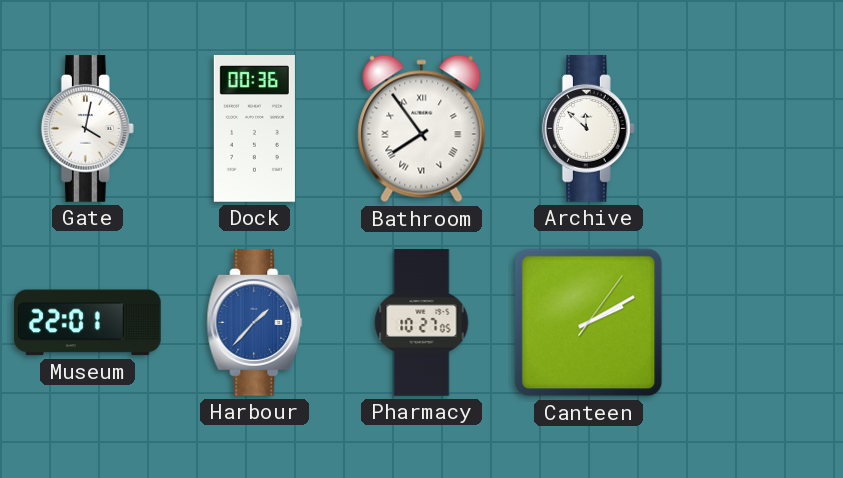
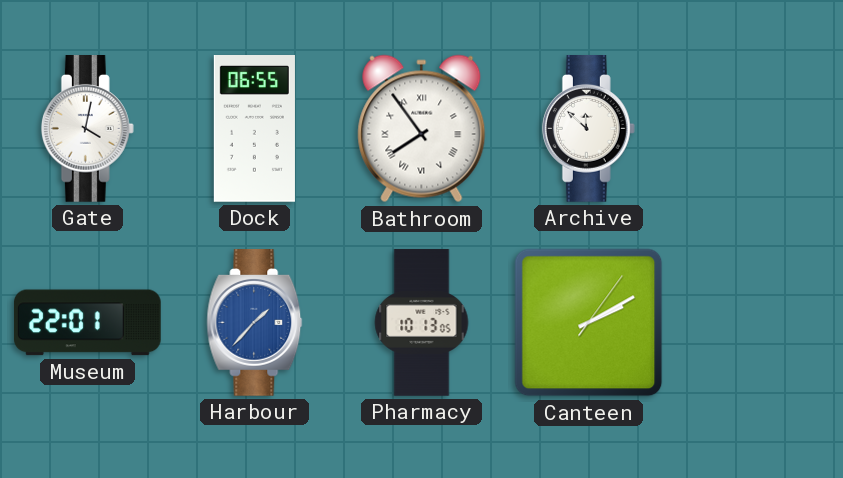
Dock: 00:36 -> 06:55
Pharmacy: 10:27 -> 10:13
